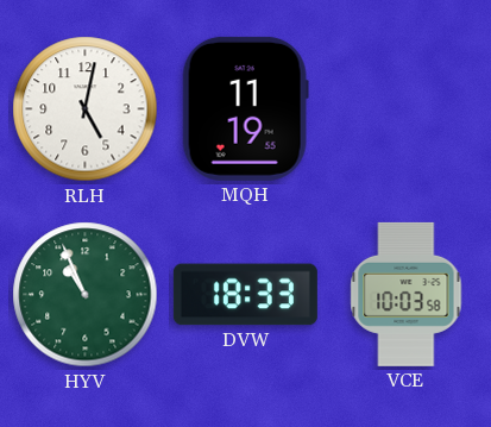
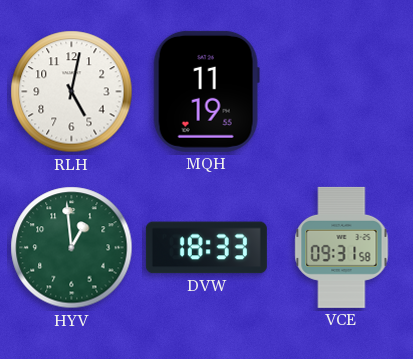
HYV: 10:56 -> 12:59
VCE: 10:03 -> 09:31
